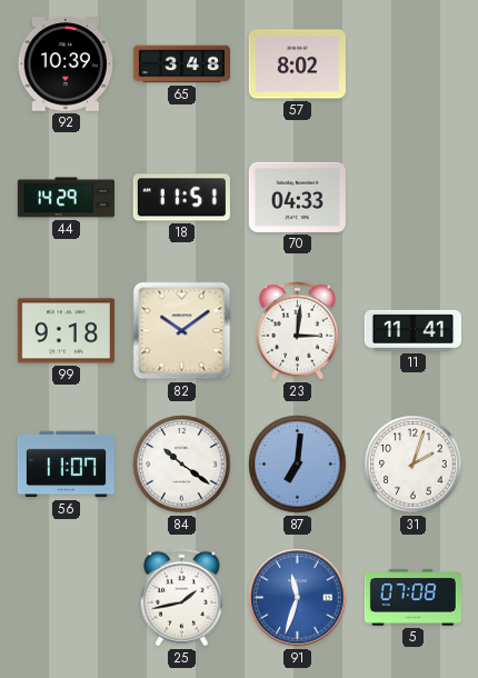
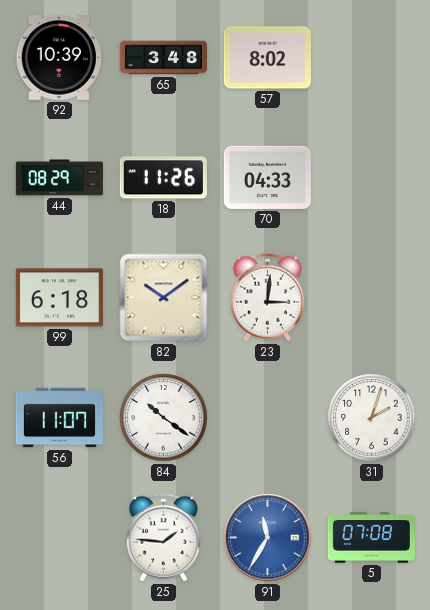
44: 14:29 -> 08:29
18: 11:51 -> 11:26
99: 9:18 -> 6:18
11: 11:41 -> none
87: 7:01 -> none
25: 1:43 -> 1:46
91: 11:33 -> 11:35
